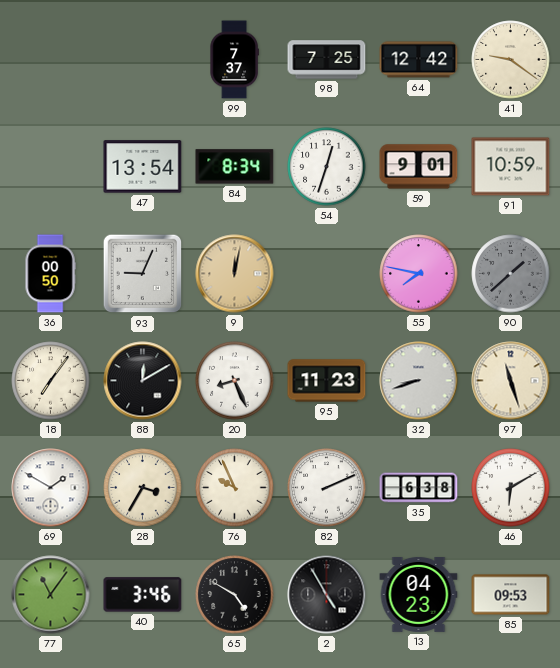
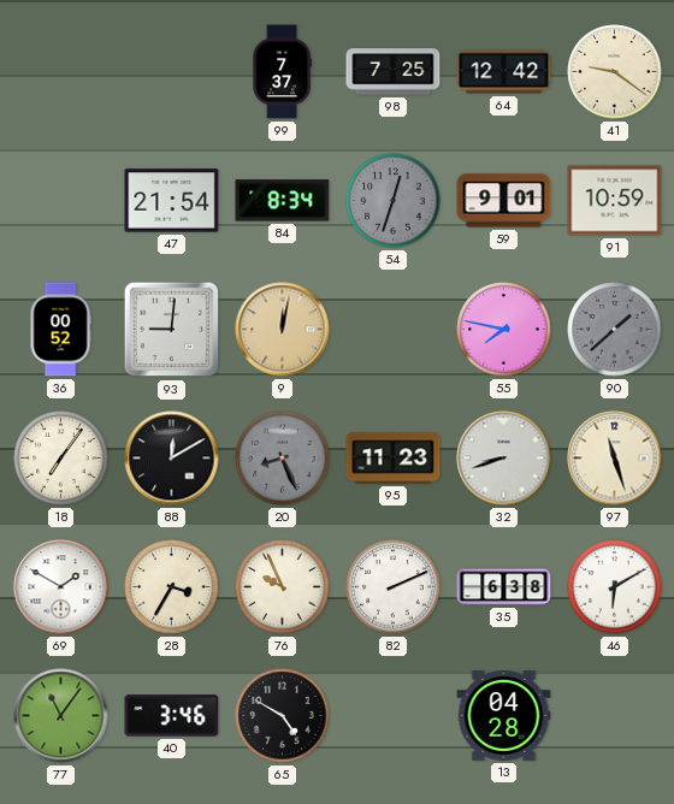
47: 13:54 -> 21:54
54 dial: white -> grey
36: 00:50 -> 00:52
93: 9:04 -> 9:01
20 dial: white -> grey
2: 4:55 -> none
13: 04:23 -> 04:28
85: 09:53 -> none
